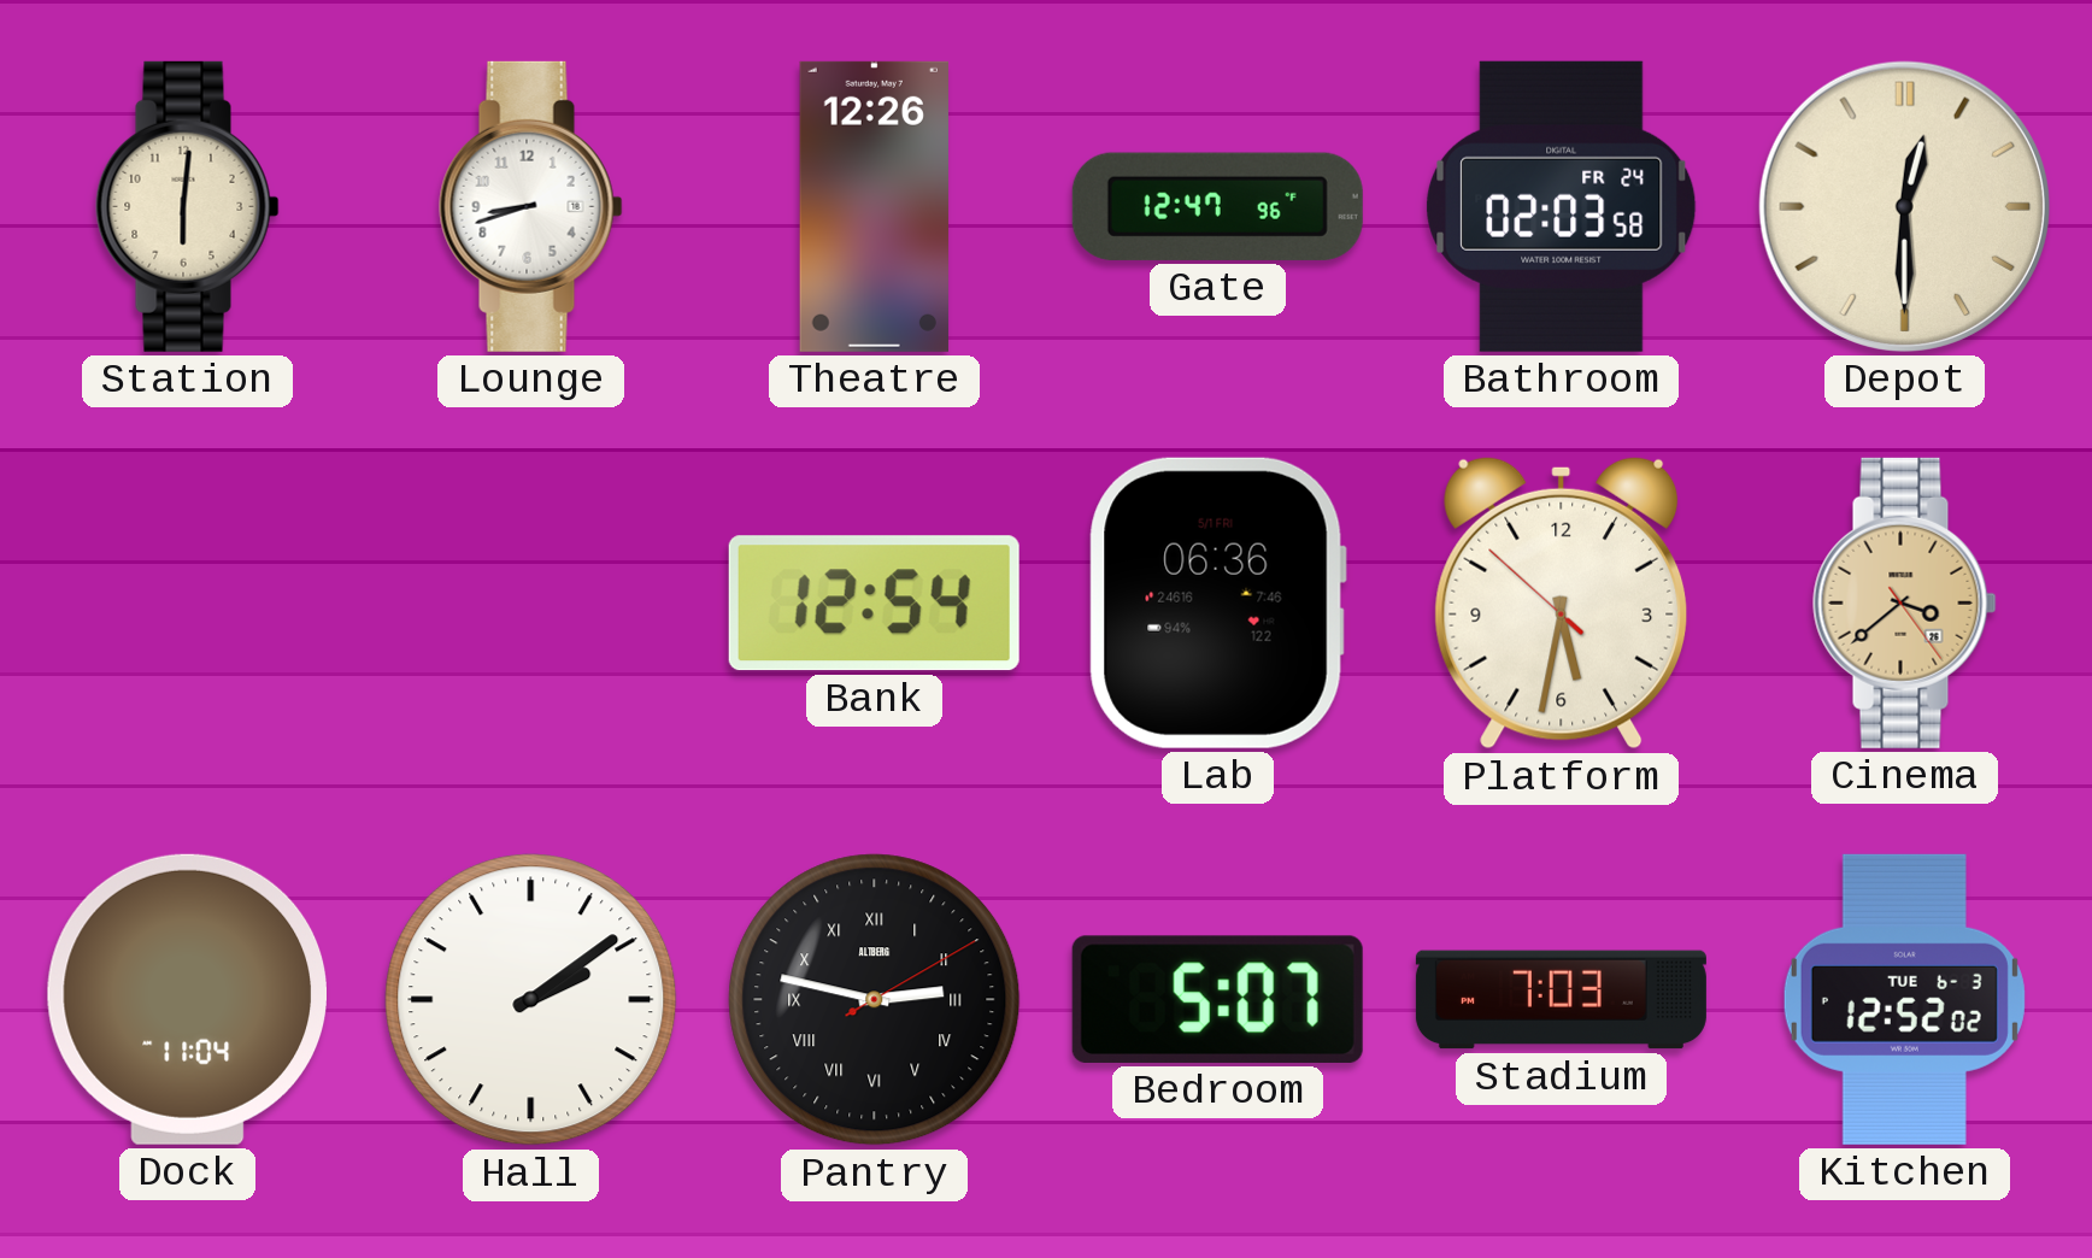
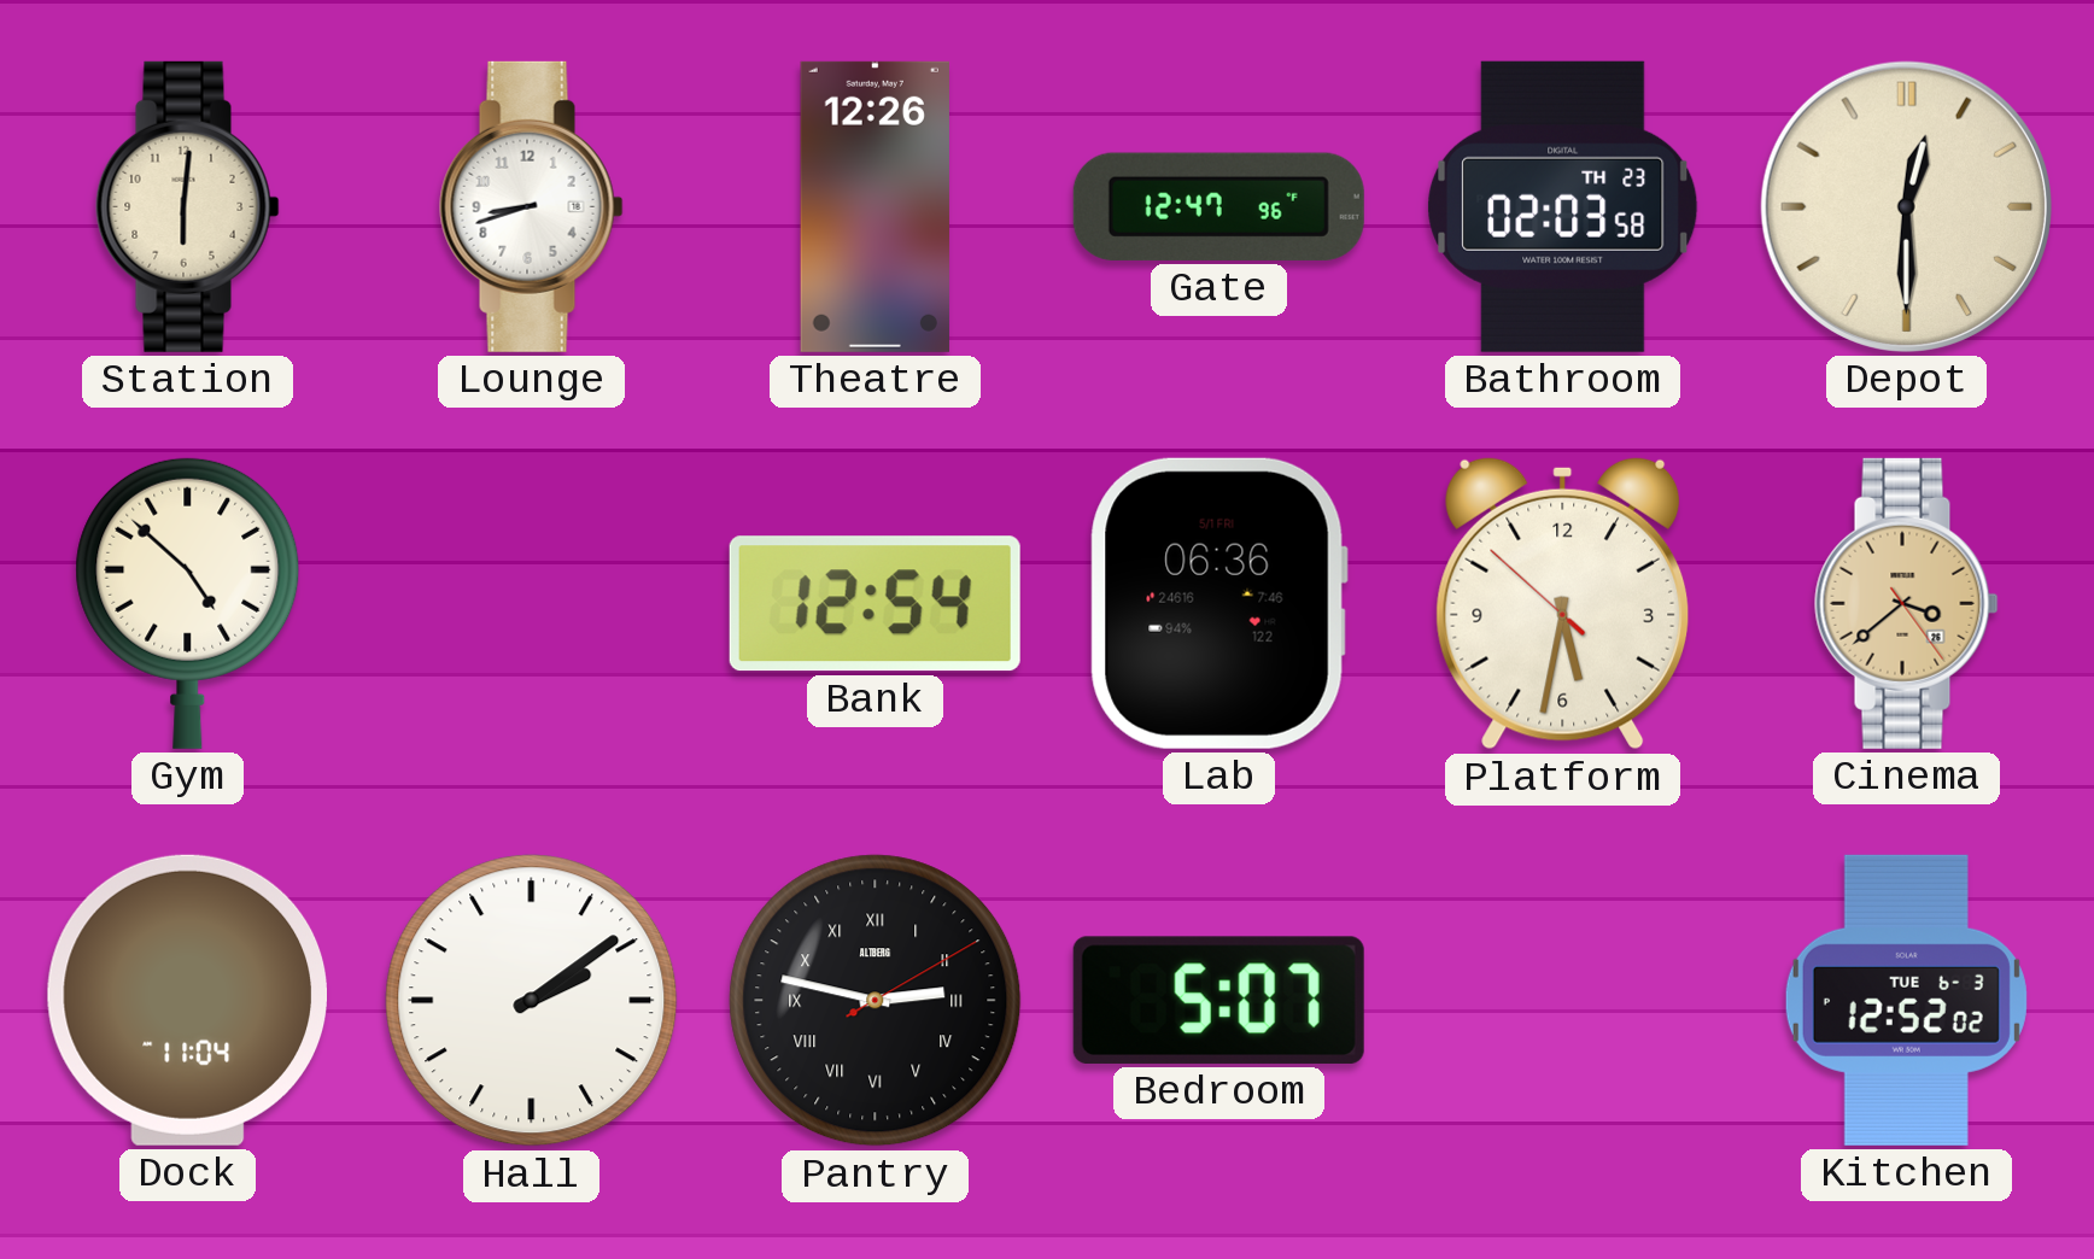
Bathroom date: FR 24 -> TH 23
Gym: none -> 4:52
Stadium: 7:03 -> none
